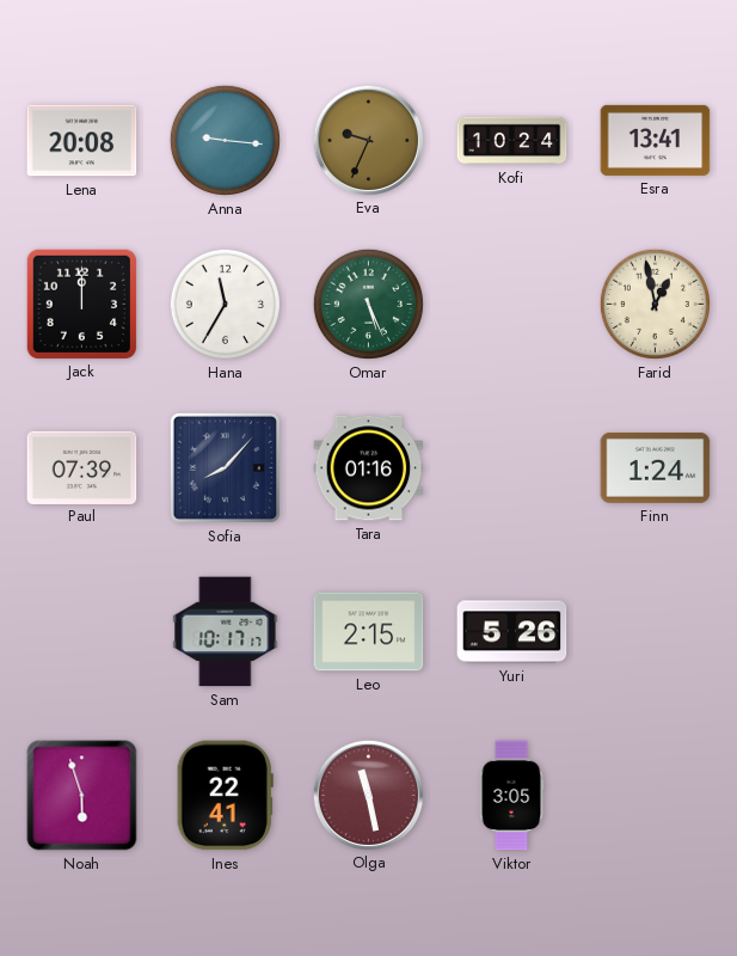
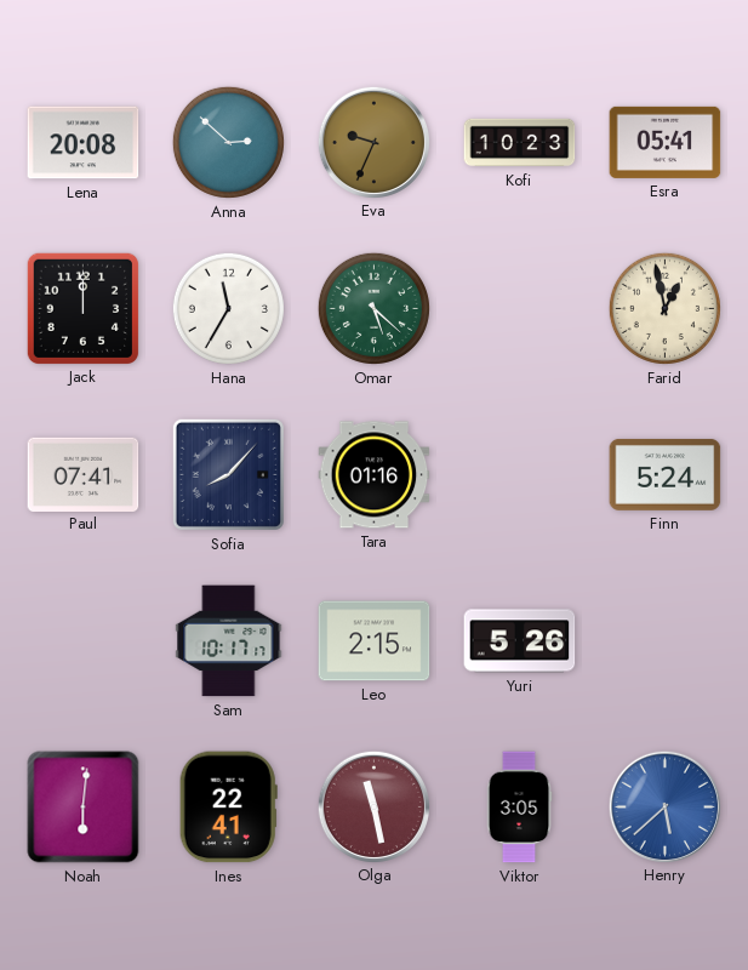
Anna: 9:16 -> 2:52
Kofi: 10:24 -> 10:23
Esra: 13:41 -> 05:41
Omar: 5:26 -> 5:22
Paul: 07:39 -> 07:41
Finn: 1:24 -> 5:24
Noah: 5:57 -> 6:01
Henry: none -> 5:38
